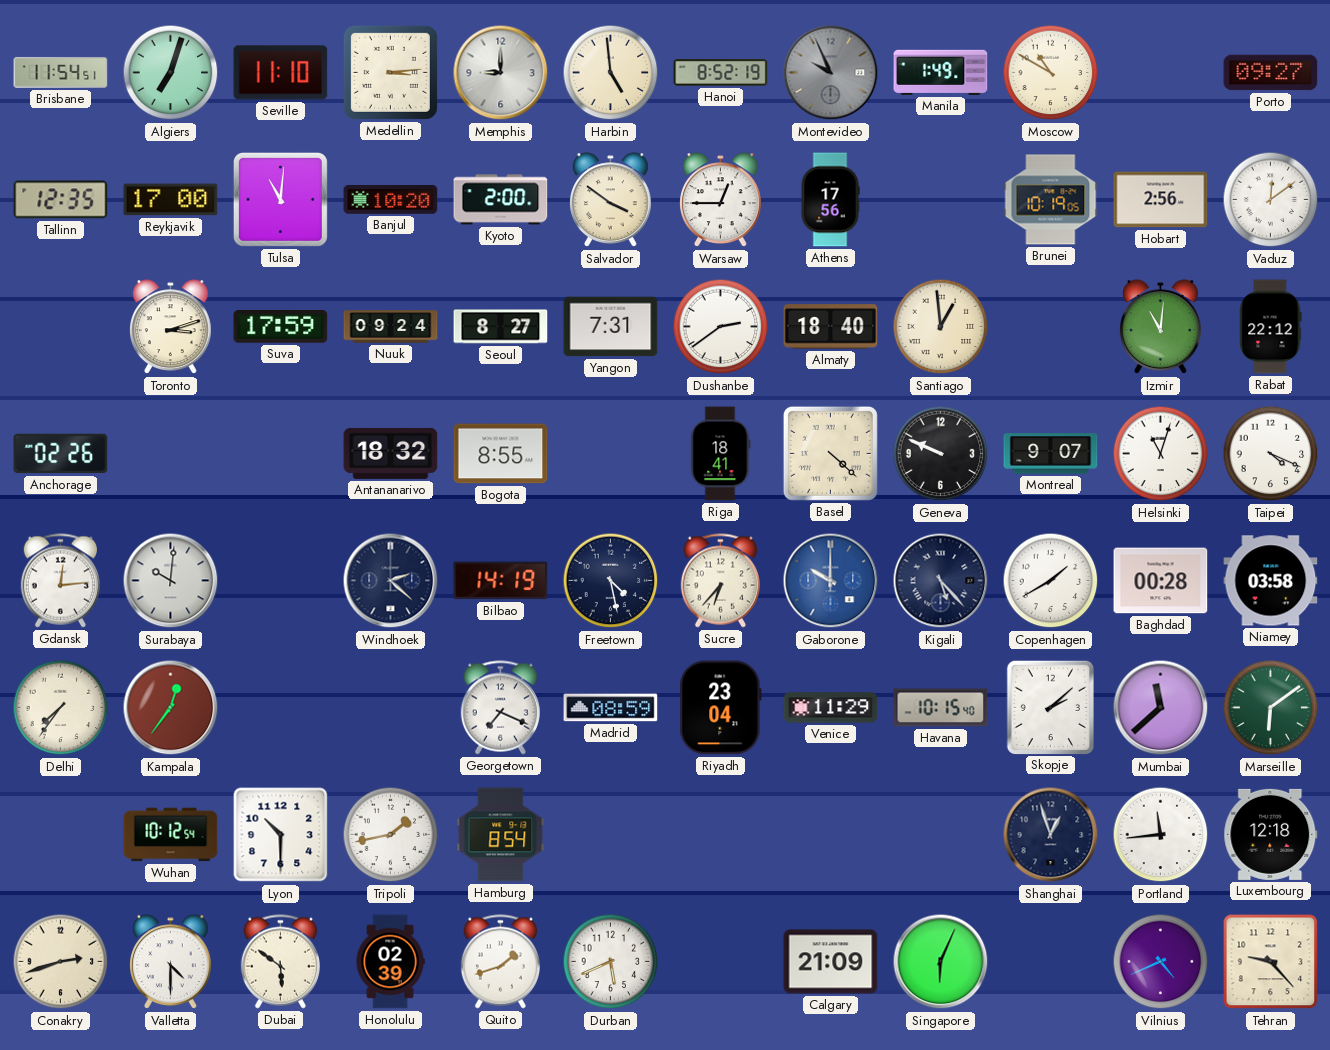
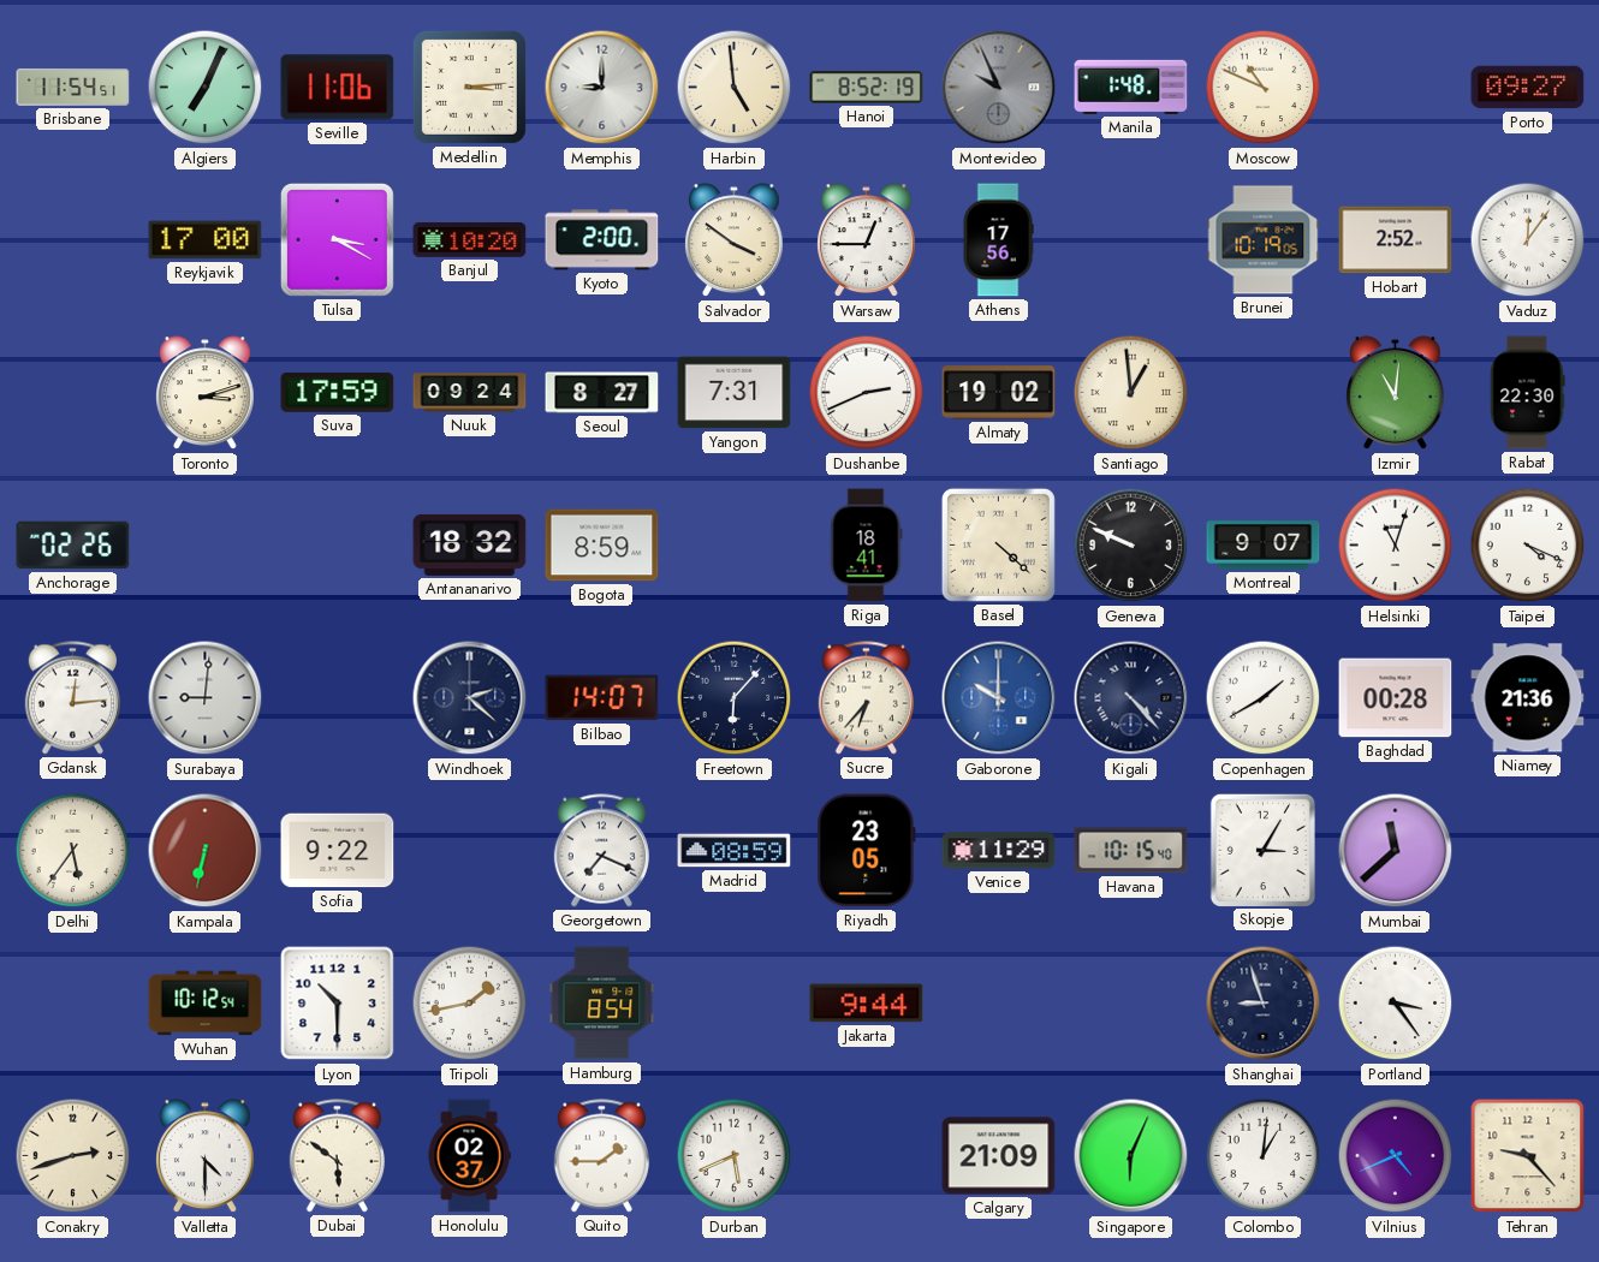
Algiers: 7:03 -> 7:04
Seville: 11:10 -> 11:06
Manila: 1:49 -> 1:48
Moscow: 10:50 -> 10:49
Tallinn: 12:35 -> none
Tulsa: 11:01 -> 3:20
Hobart: 2:56 -> 2:52
Vaduz: 12:09 -> 12:06
Dushanbe: 2:39 -> 2:41
Almaty: 18:40 -> 19:02
Rabat: 22:12 -> 22:30
Bogota: 8:55 -> 8:59
Surabaya: 10:01 -> 9:01
Bilbao: 14:19 -> 14:07
Freetown: 4:28 -> 6:07
Kigali: 5:23 -> 4:23
Niamey: 03:58 -> 21:36
Delhi: 7:36 -> 5:36
Kampala: 12:36 -> 6:32
Sofia: none -> 9:22
Riyadh: 23:04 -> 23:05
Skopje: 2:08 -> 3:05
Marseille: 6:09 -> none
Jakarta: none -> 9:44
Shanghai: 12:57 -> 8:57
Portland: 11:44 -> 3:24
Luxembourg: 12:18 -> none
Honolulu: 02:39 -> 02:37
Quito: 1:42 -> 1:45
Colombo: none -> 1:01
